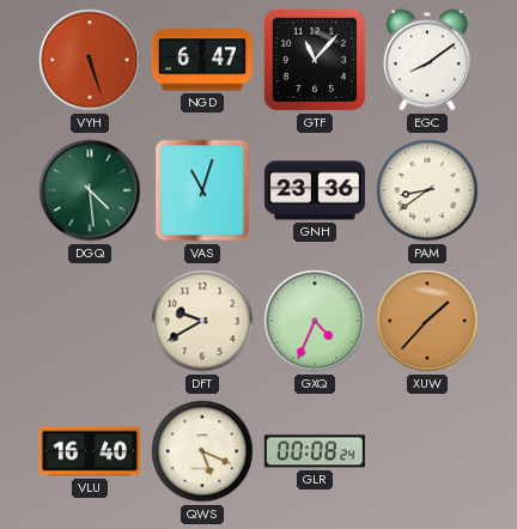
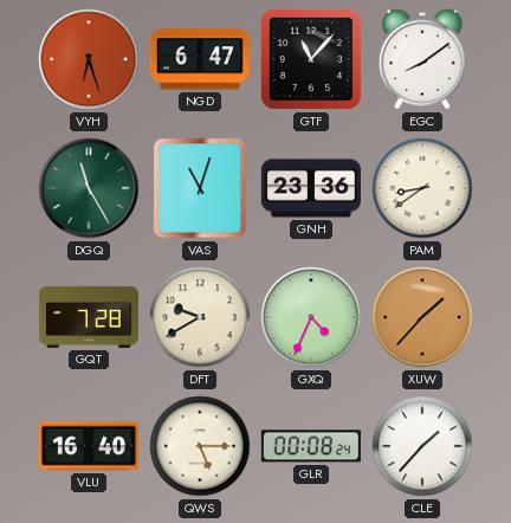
VYH: 5:27 -> 6:27
DGQ: 4:29 -> 11:25
GQT: none -> 7:28
QWS: 5:19 -> 5:15
CLE: none -> 1:37
